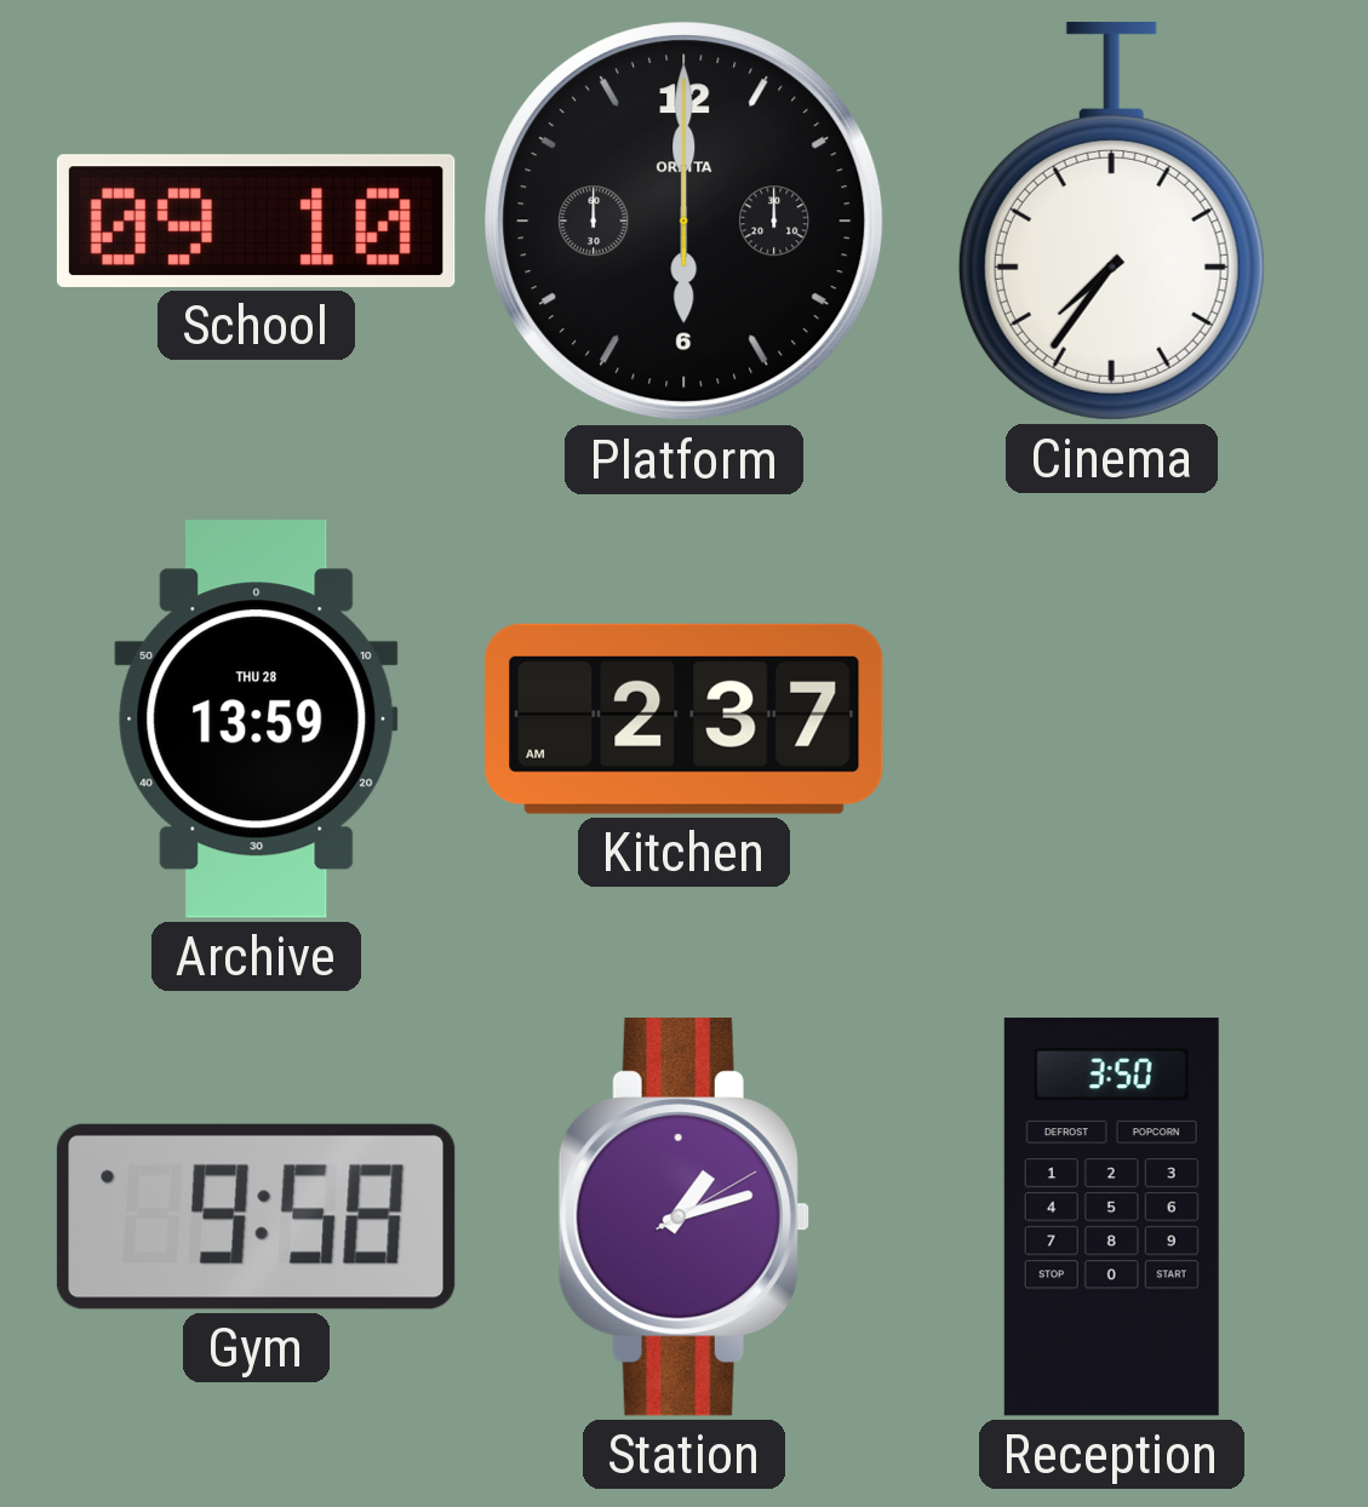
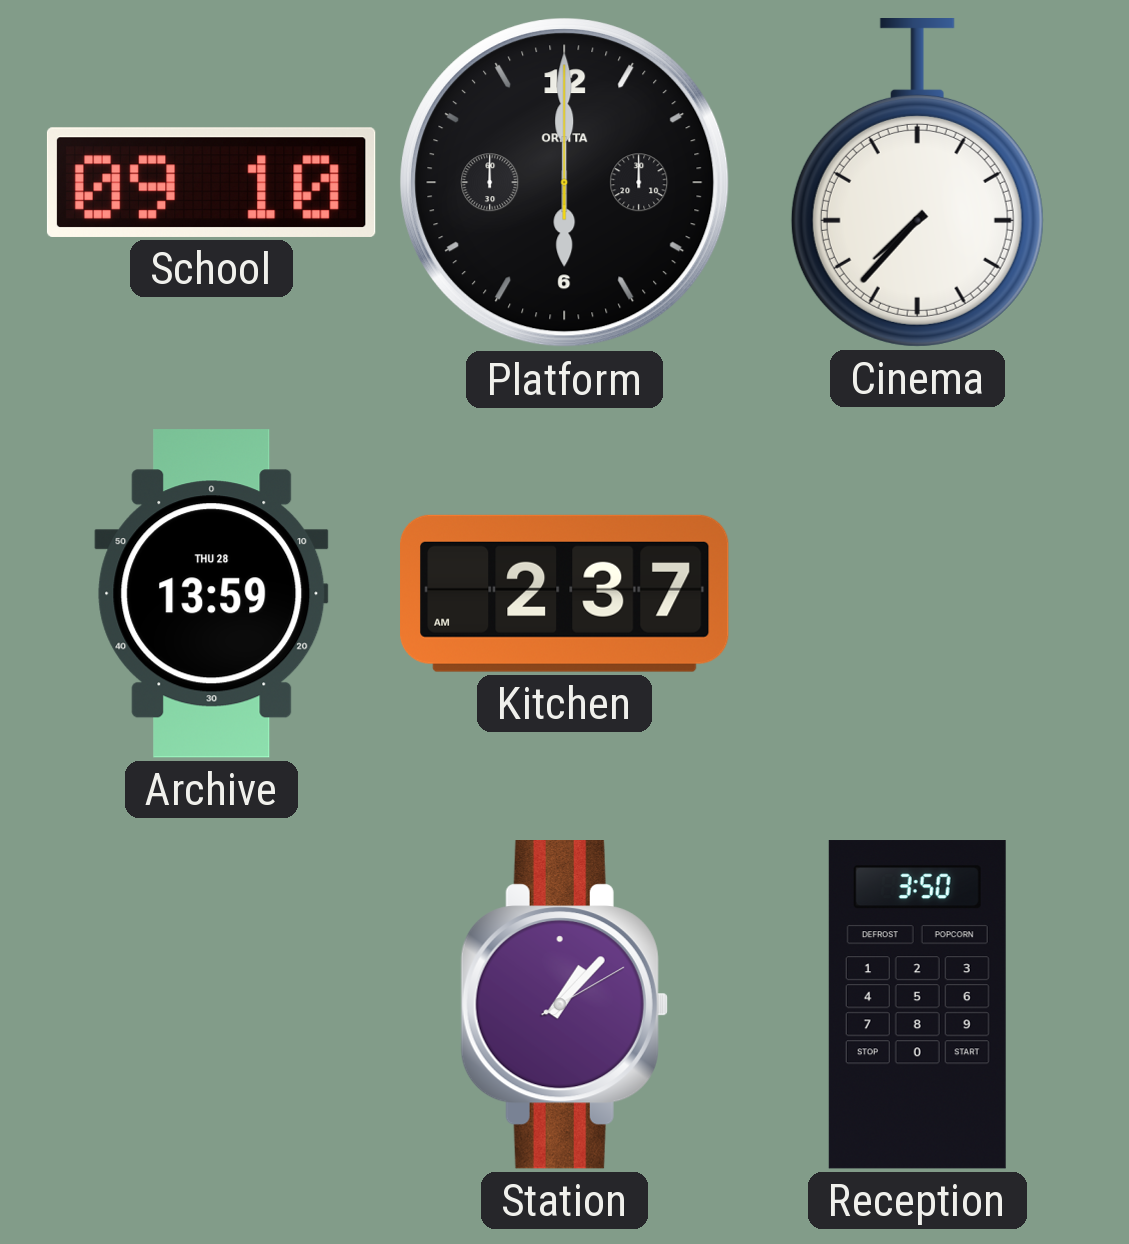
Cinema: 7:36 -> 7:37
Gym: 9:58 -> none
Station: 1:12 -> 1:07
